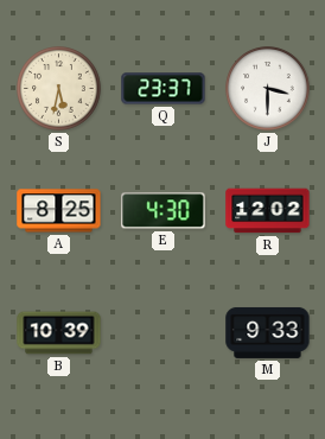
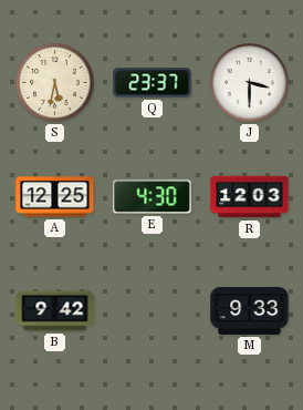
A: 8:25 -> 12:25
R: 12:02 -> 12:03
B: 10:39 -> 9:42
